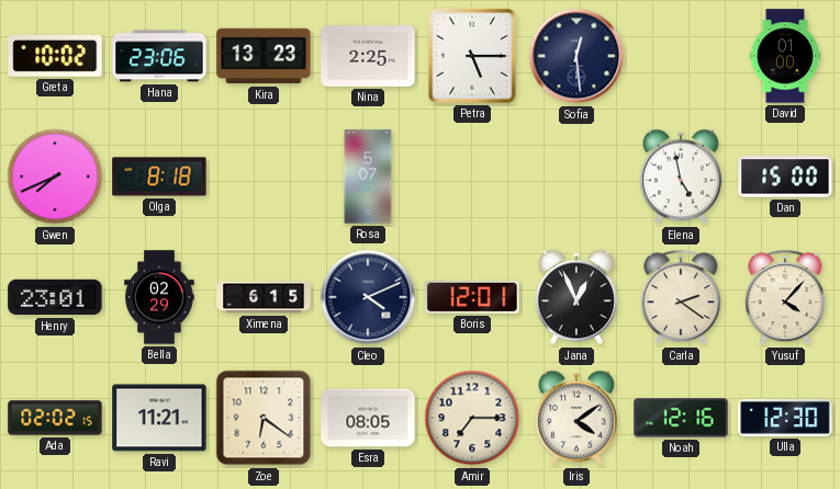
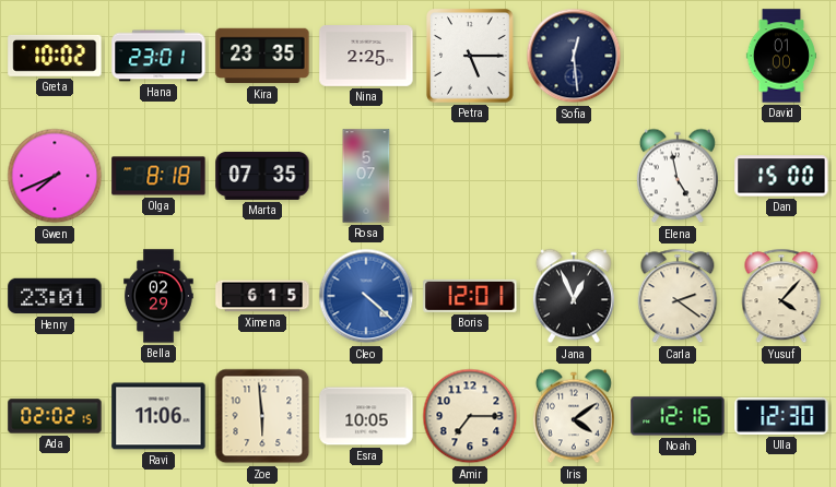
Hana: 23:06 -> 23:01
Kira: 13:23 -> 23:35
Marta: none -> 07:35
Cleo: 4:11 -> 4:22
Cleo dial: navy -> blue
Ravi: 11:21 -> 11:06
Zoe: 6:21 -> 5:59
Esra: 08:05 -> 10:05
